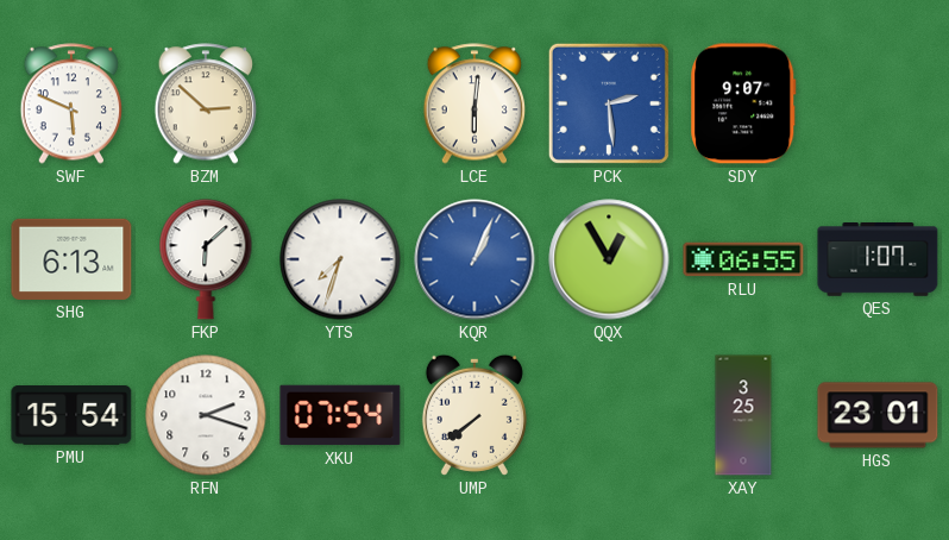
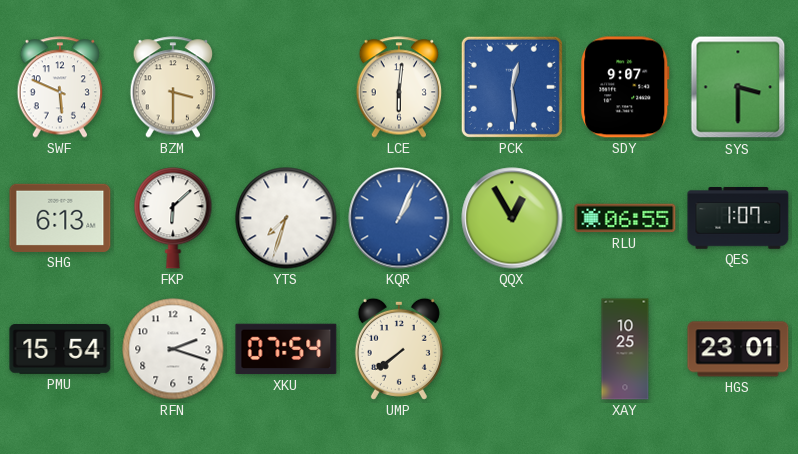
BZM: 2:52 -> 3:30
PCK: 2:29 -> 12:29
SYS: none -> 3:30
XAY: 3:25 -> 10:25
